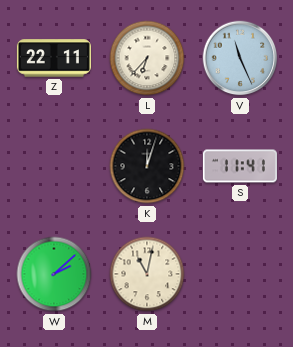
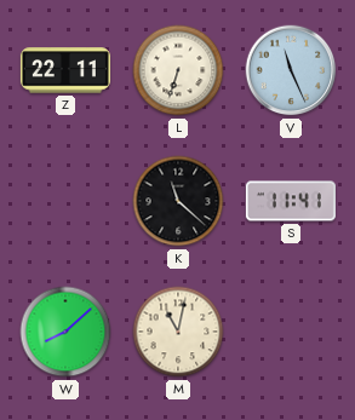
L: 6:37 -> 6:33
K: 12:03 -> 11:22
W: 2:08 -> 8:08
